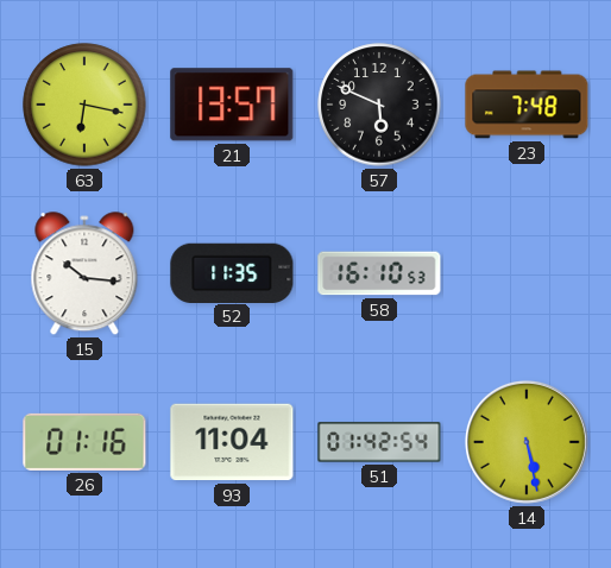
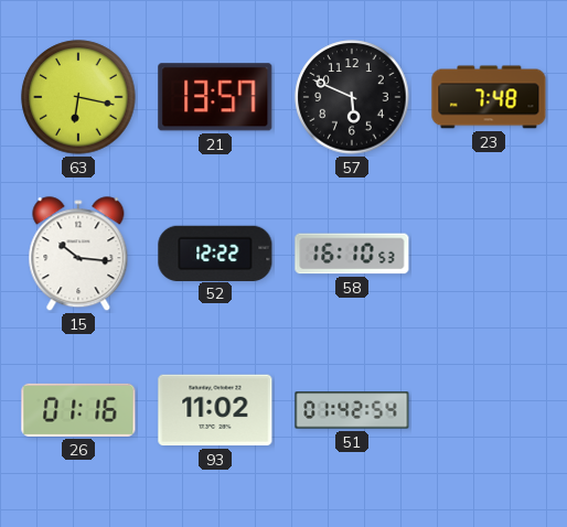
52: 11:35 -> 12:22
93: 11:04 -> 11:02
14: 5:28 -> none
